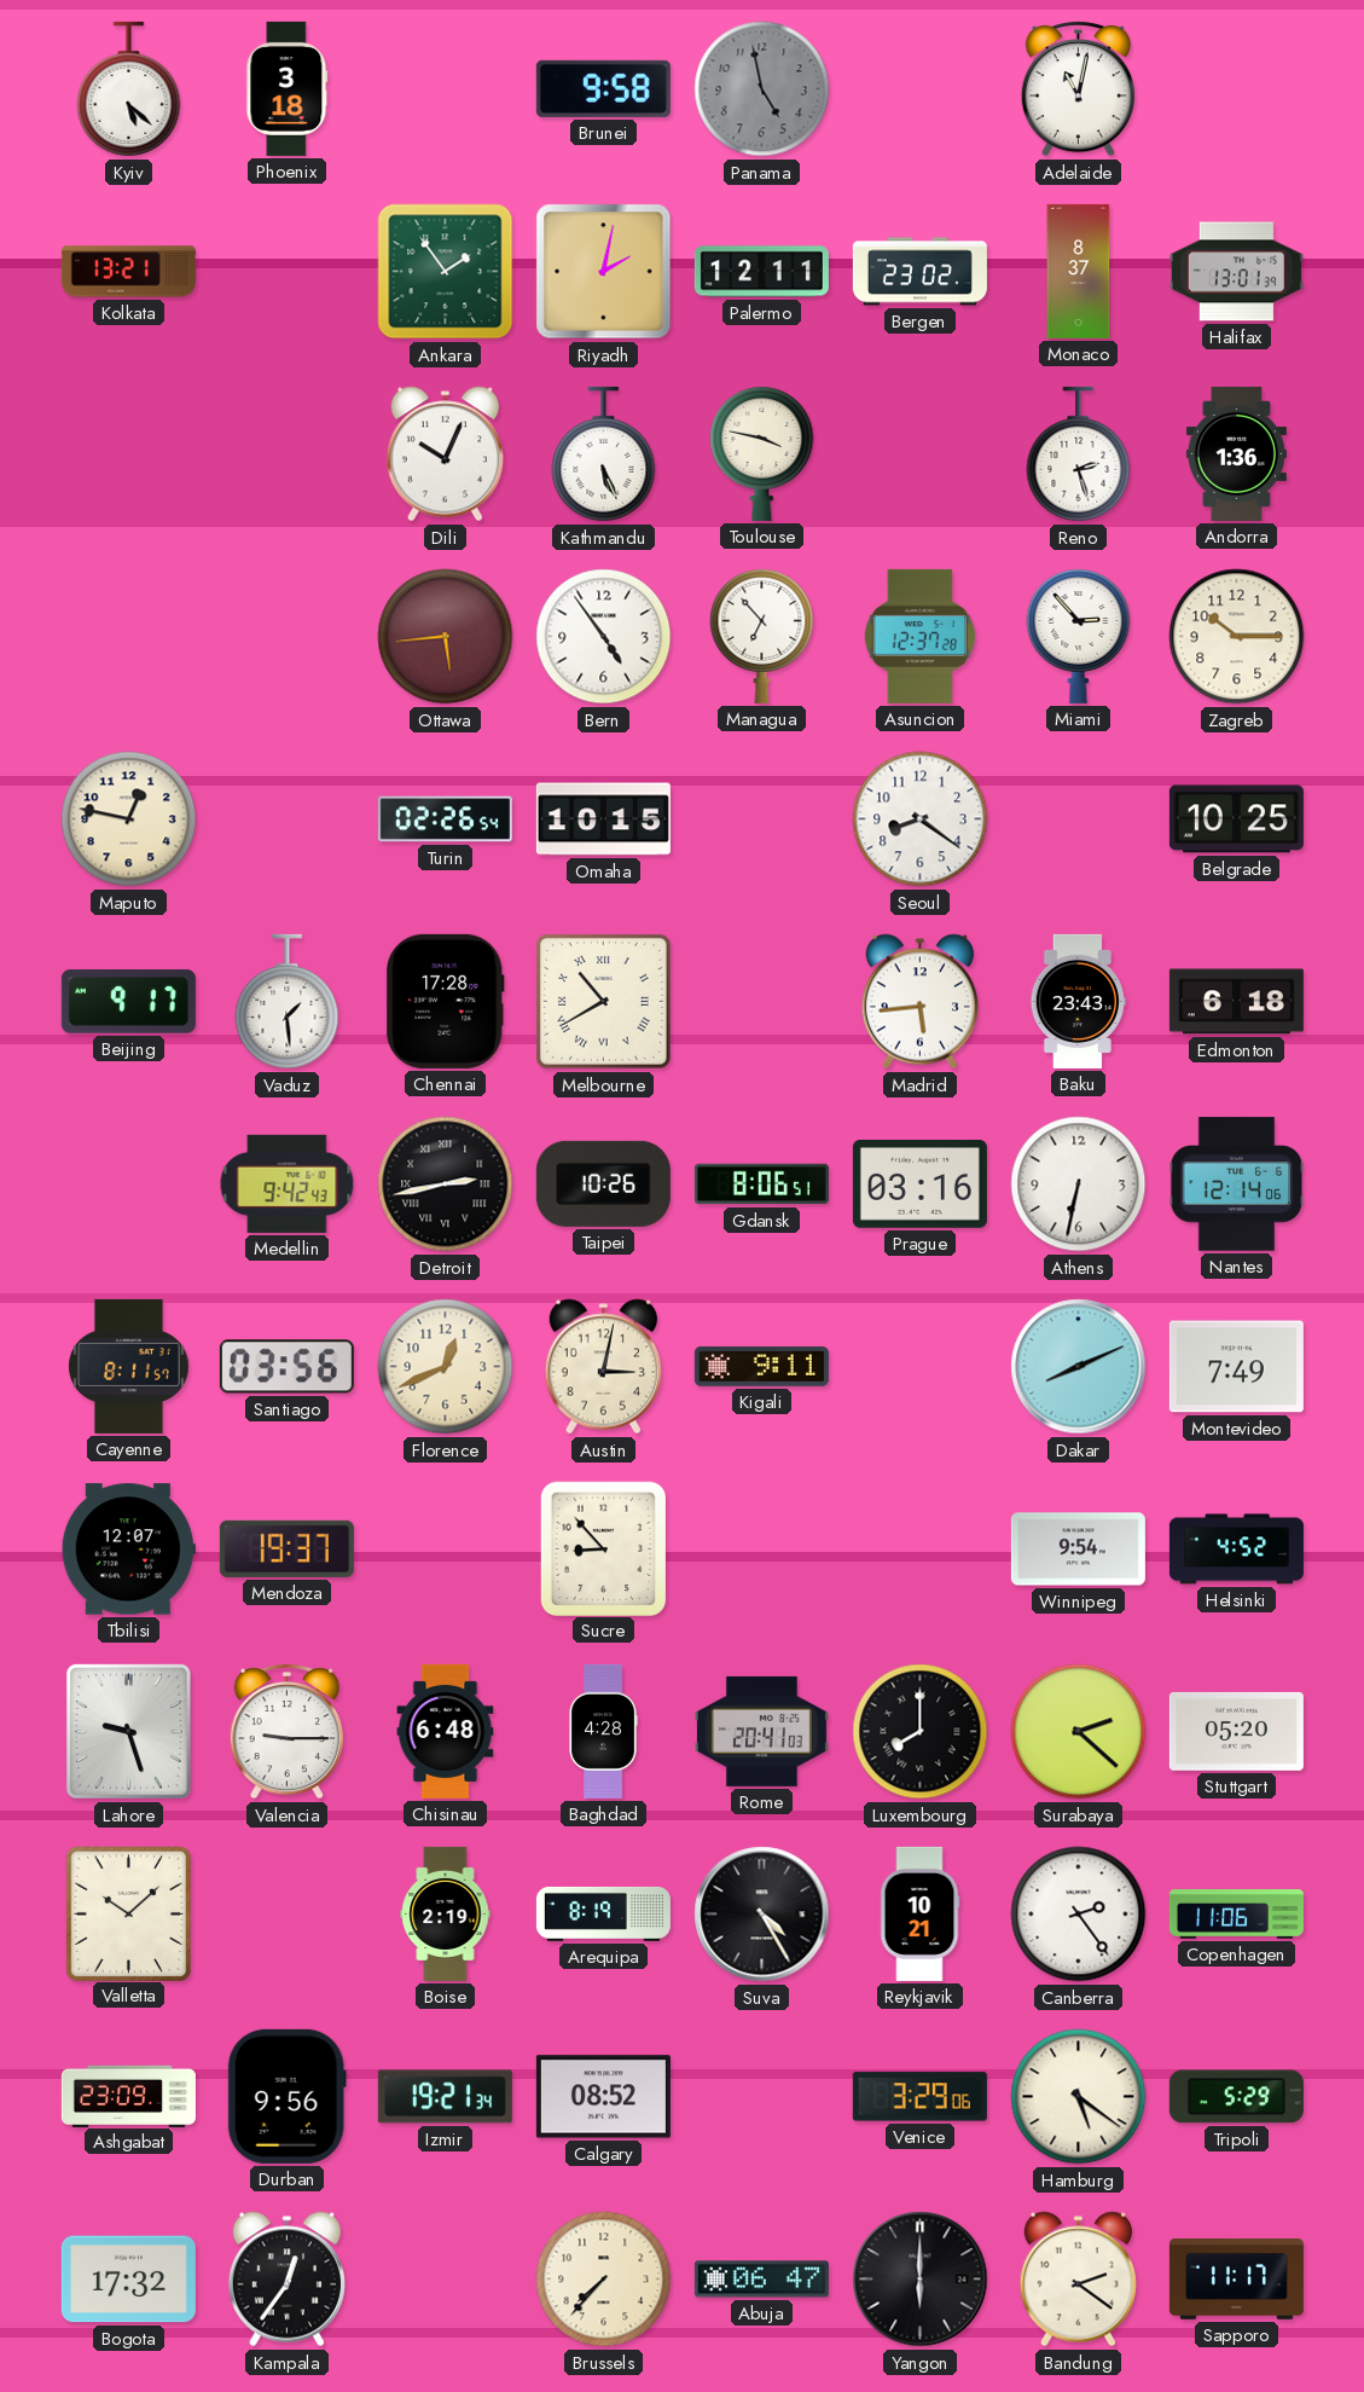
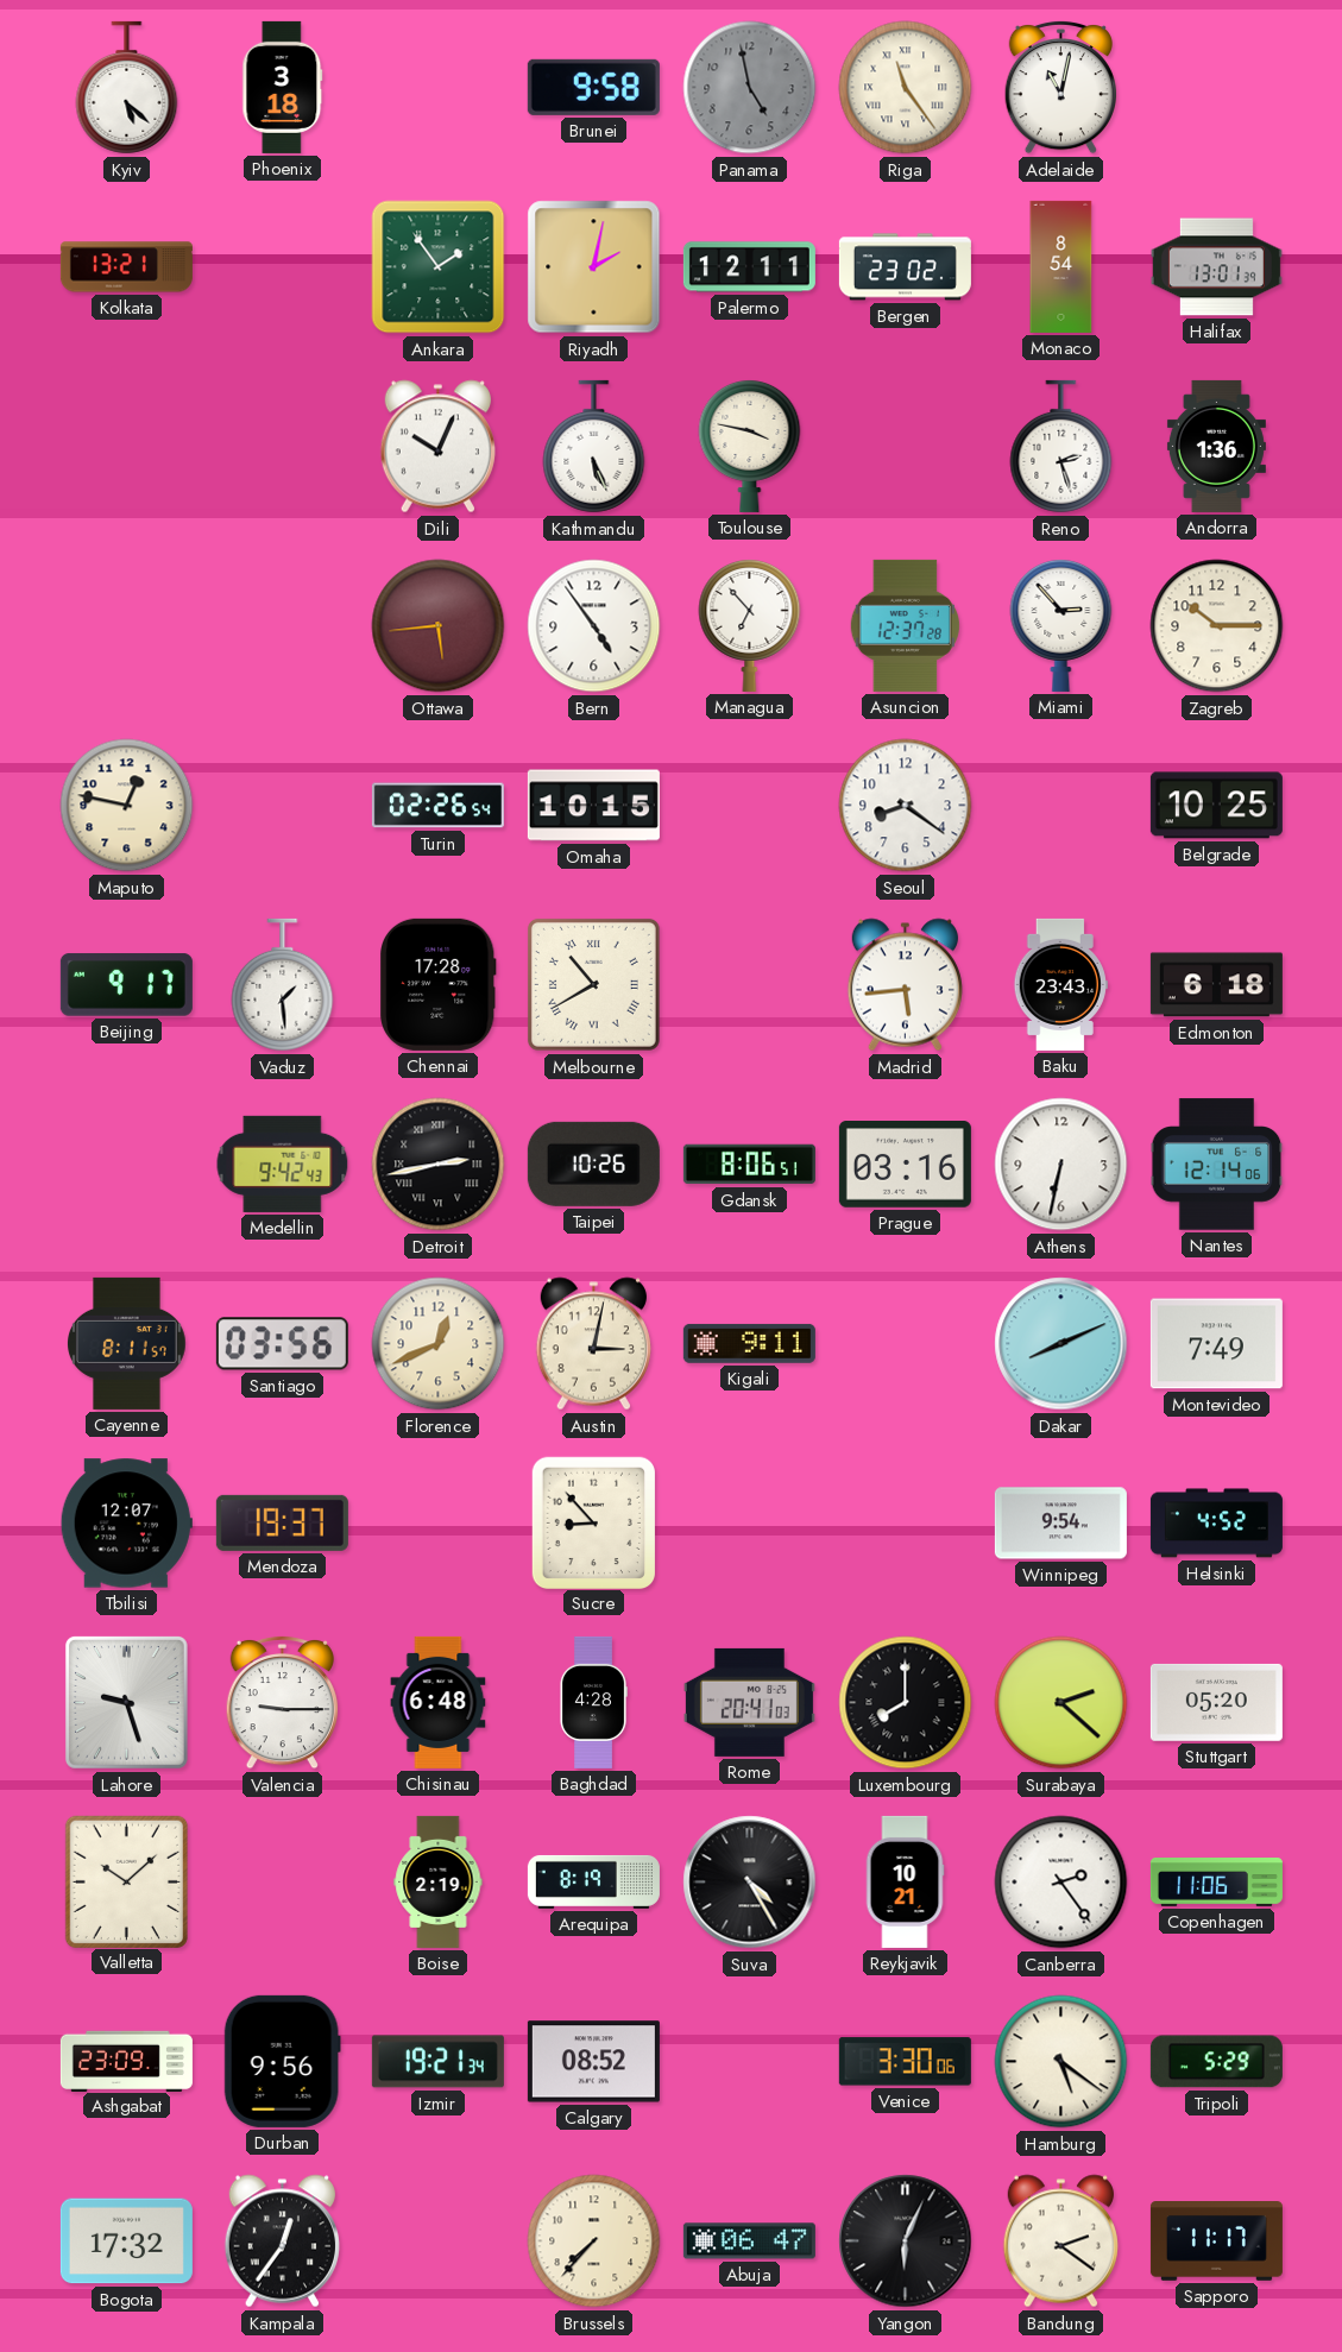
Riga: none -> 11:24
Monaco: 8:37 -> 8:54
Venice: 3:29 -> 3:30
Yangon: 6:00 -> 6:04
